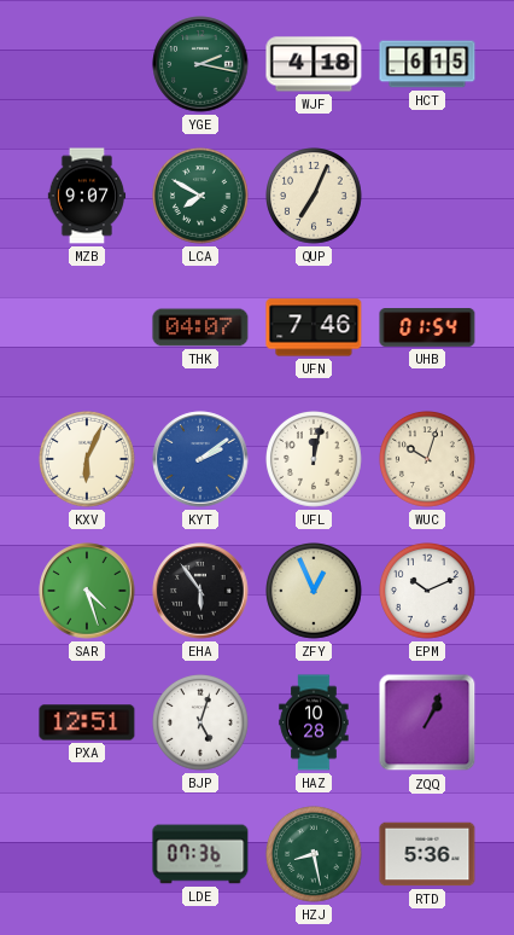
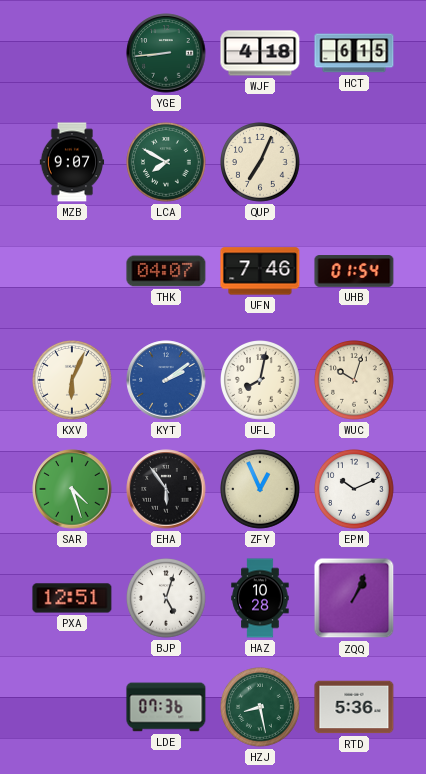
YGE: 2:17 -> 8:44
UFL: 12:02 -> 8:02
